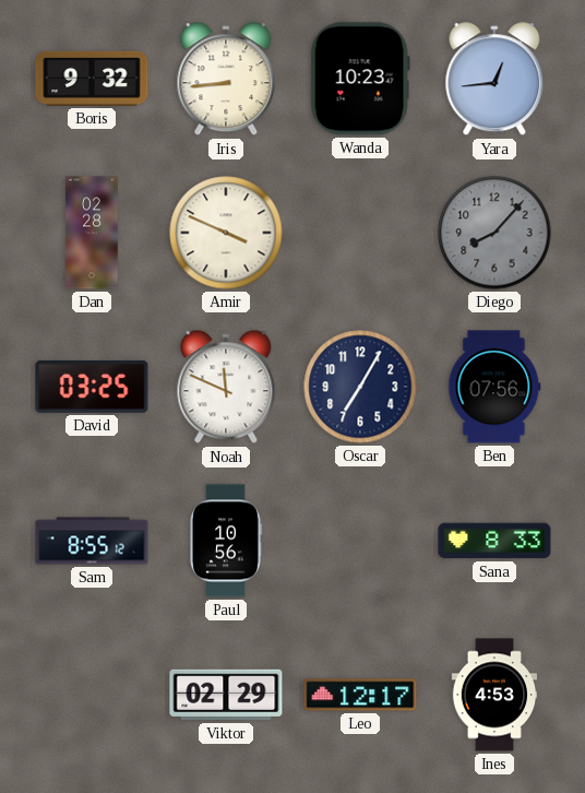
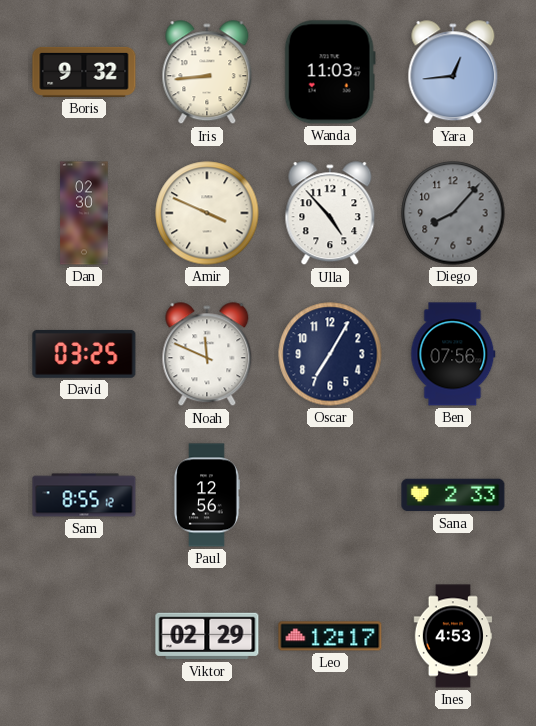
Wanda: 10:23 -> 11:03
Dan: 02:28 -> 02:30
Ulla: none -> 4:53
Paul: 10:56 -> 12:56
Sana: 8:33 -> 2:33
